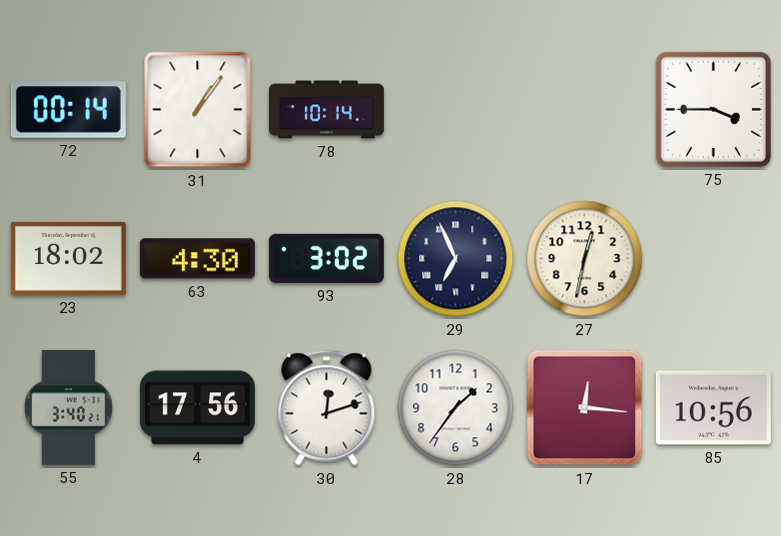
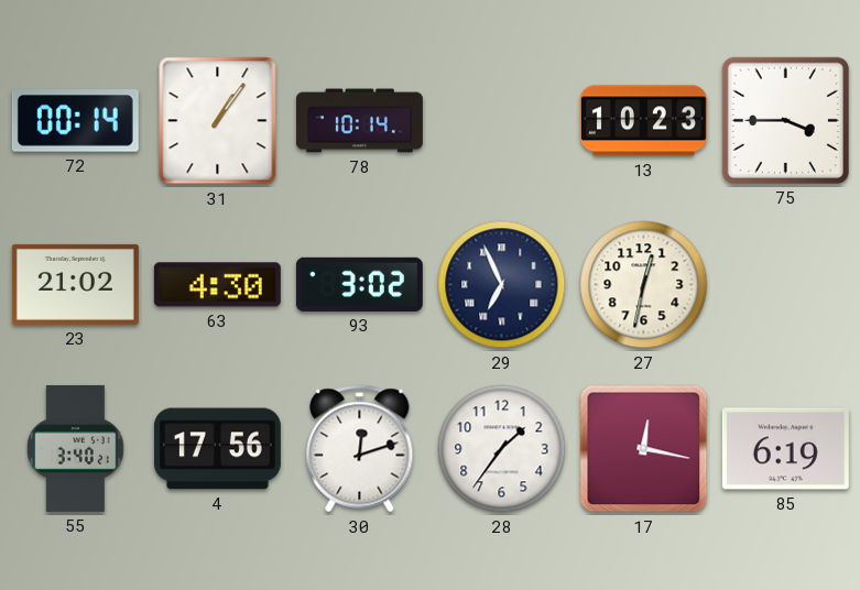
13: none -> 10:23
23: 18:02 -> 21:02
17: 12:16 -> 12:17
85: 10:56 -> 6:19
